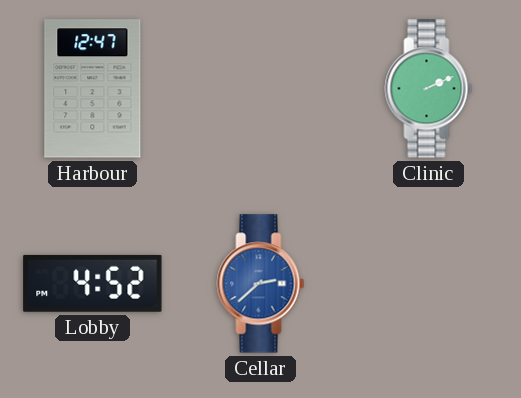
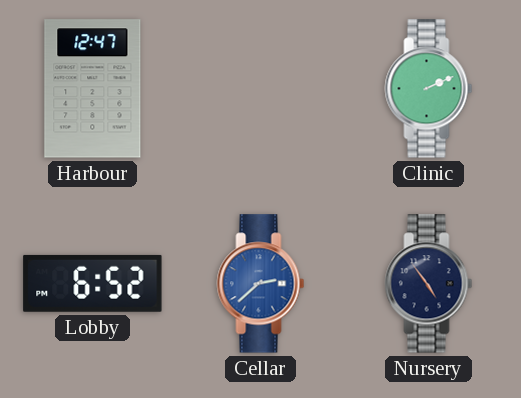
Lobby: 4:52 -> 6:52
Nursery: none -> 4:54
